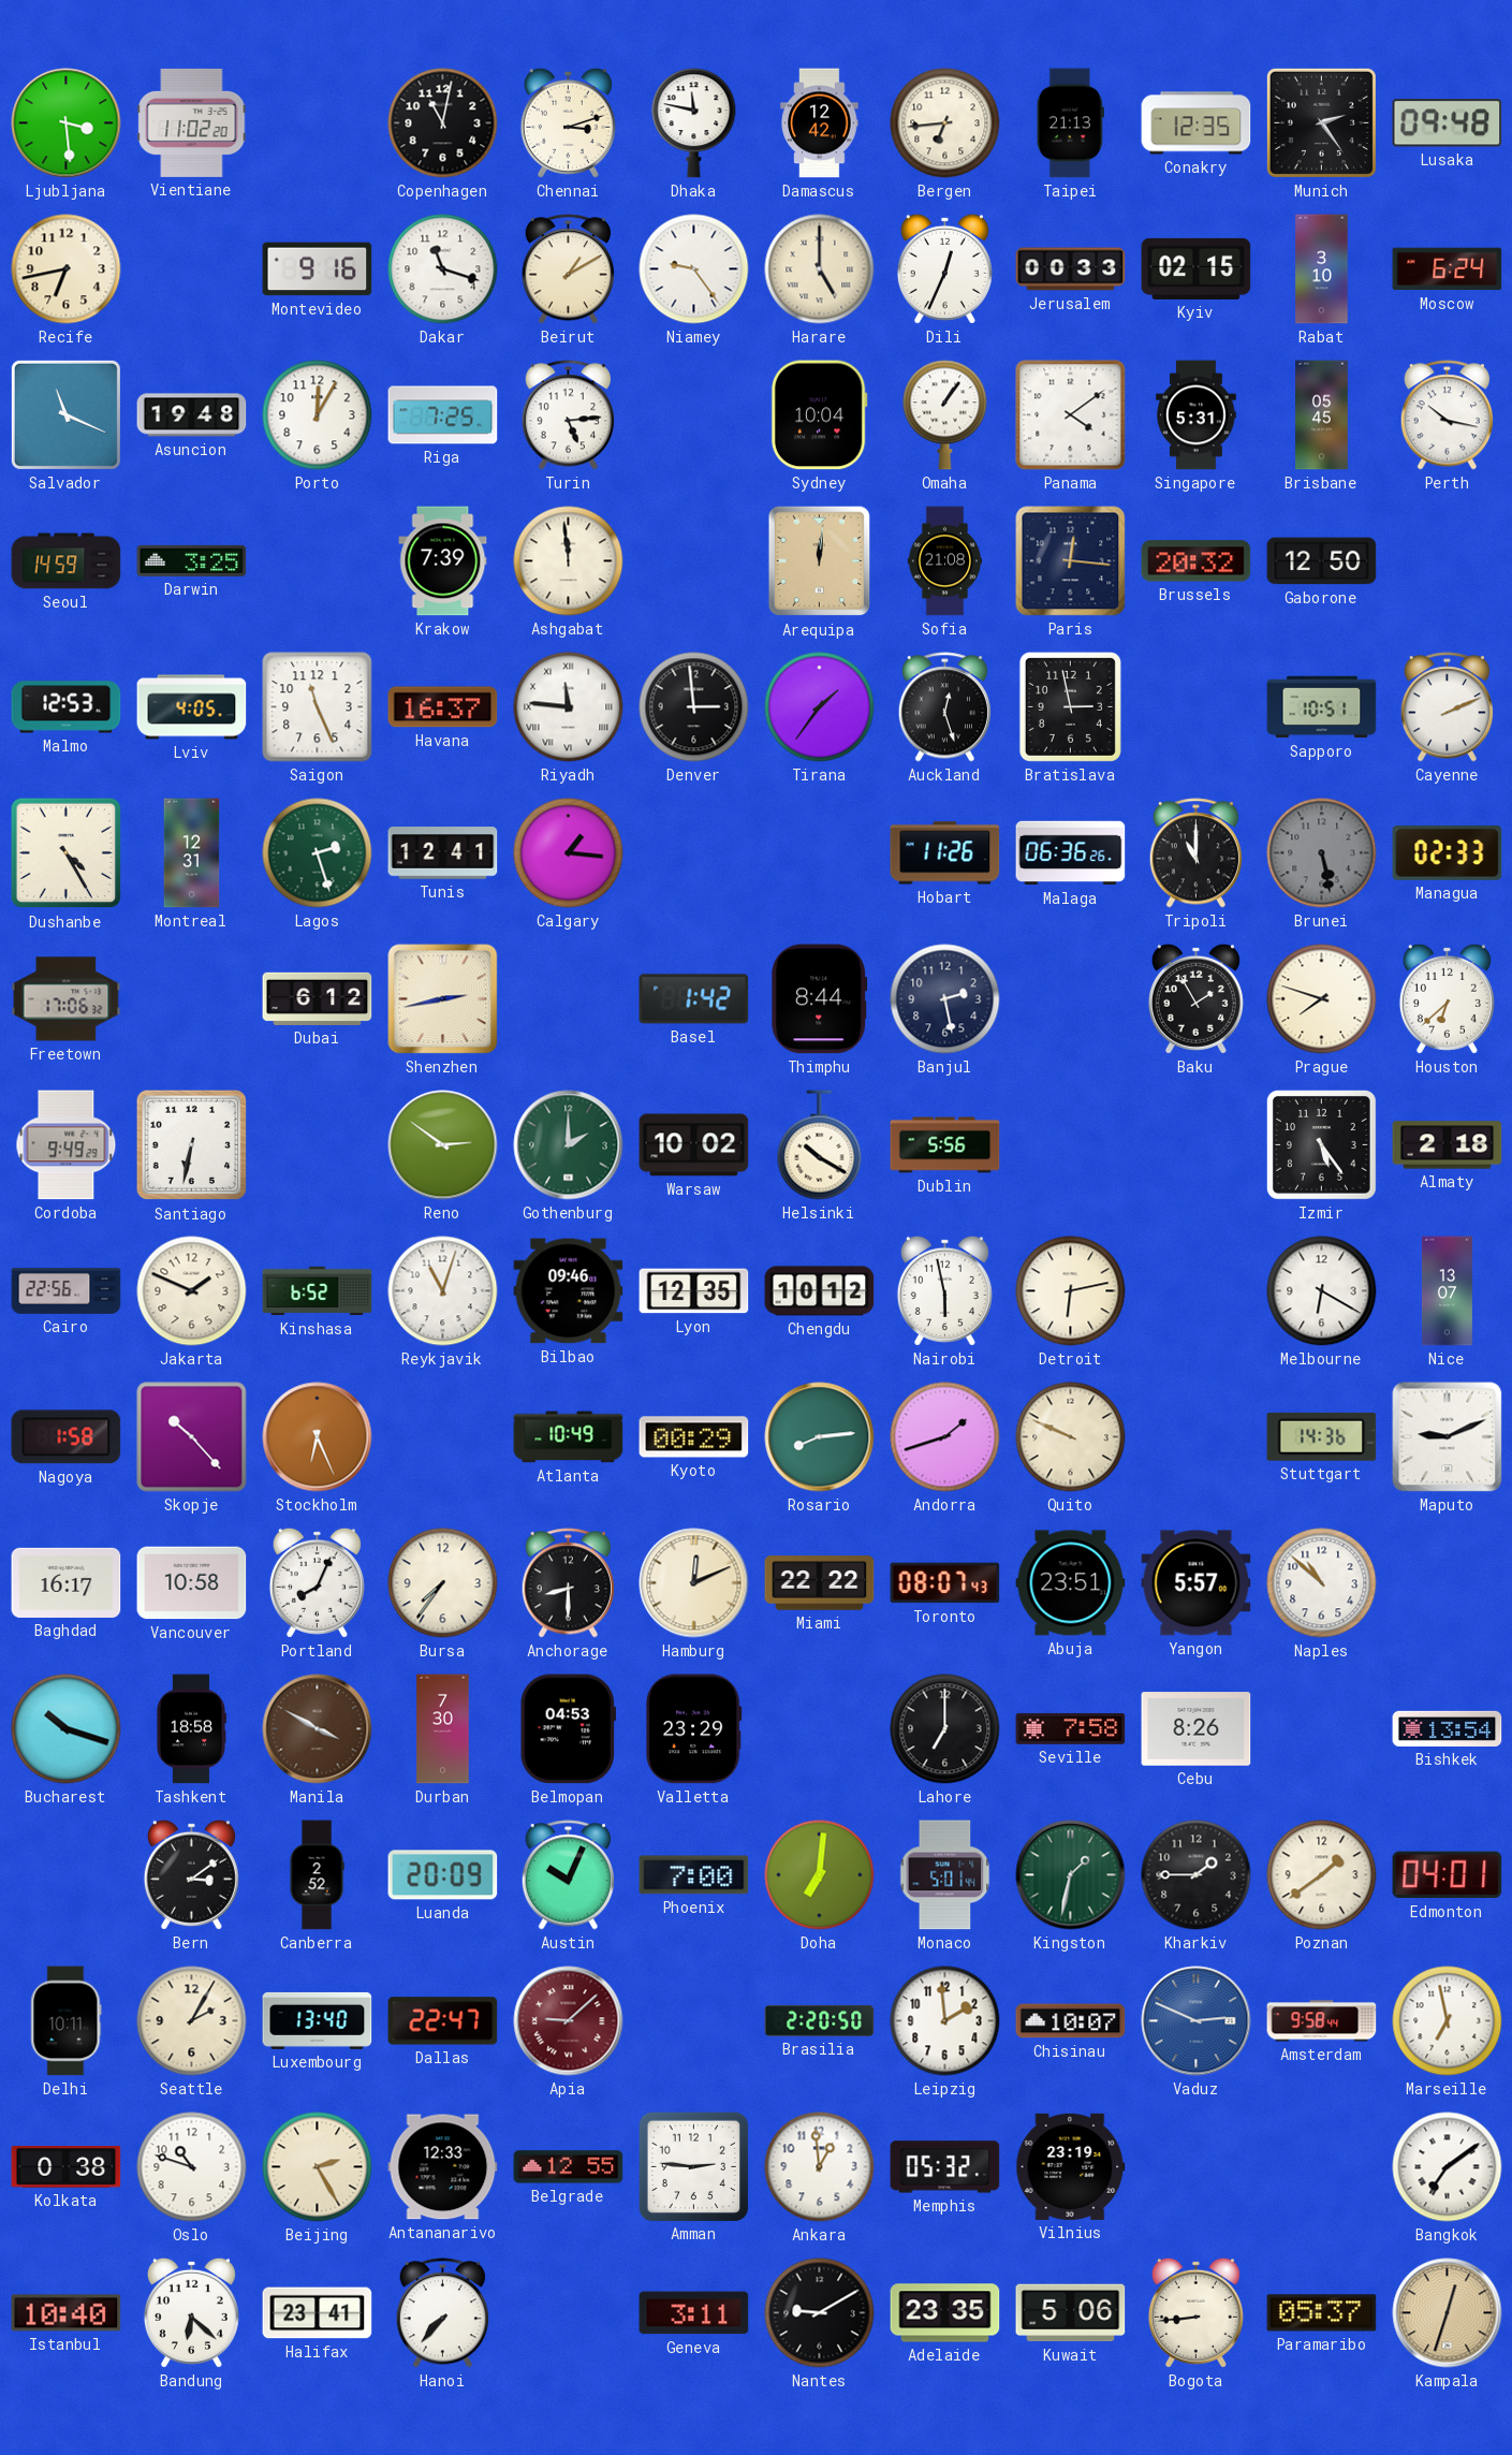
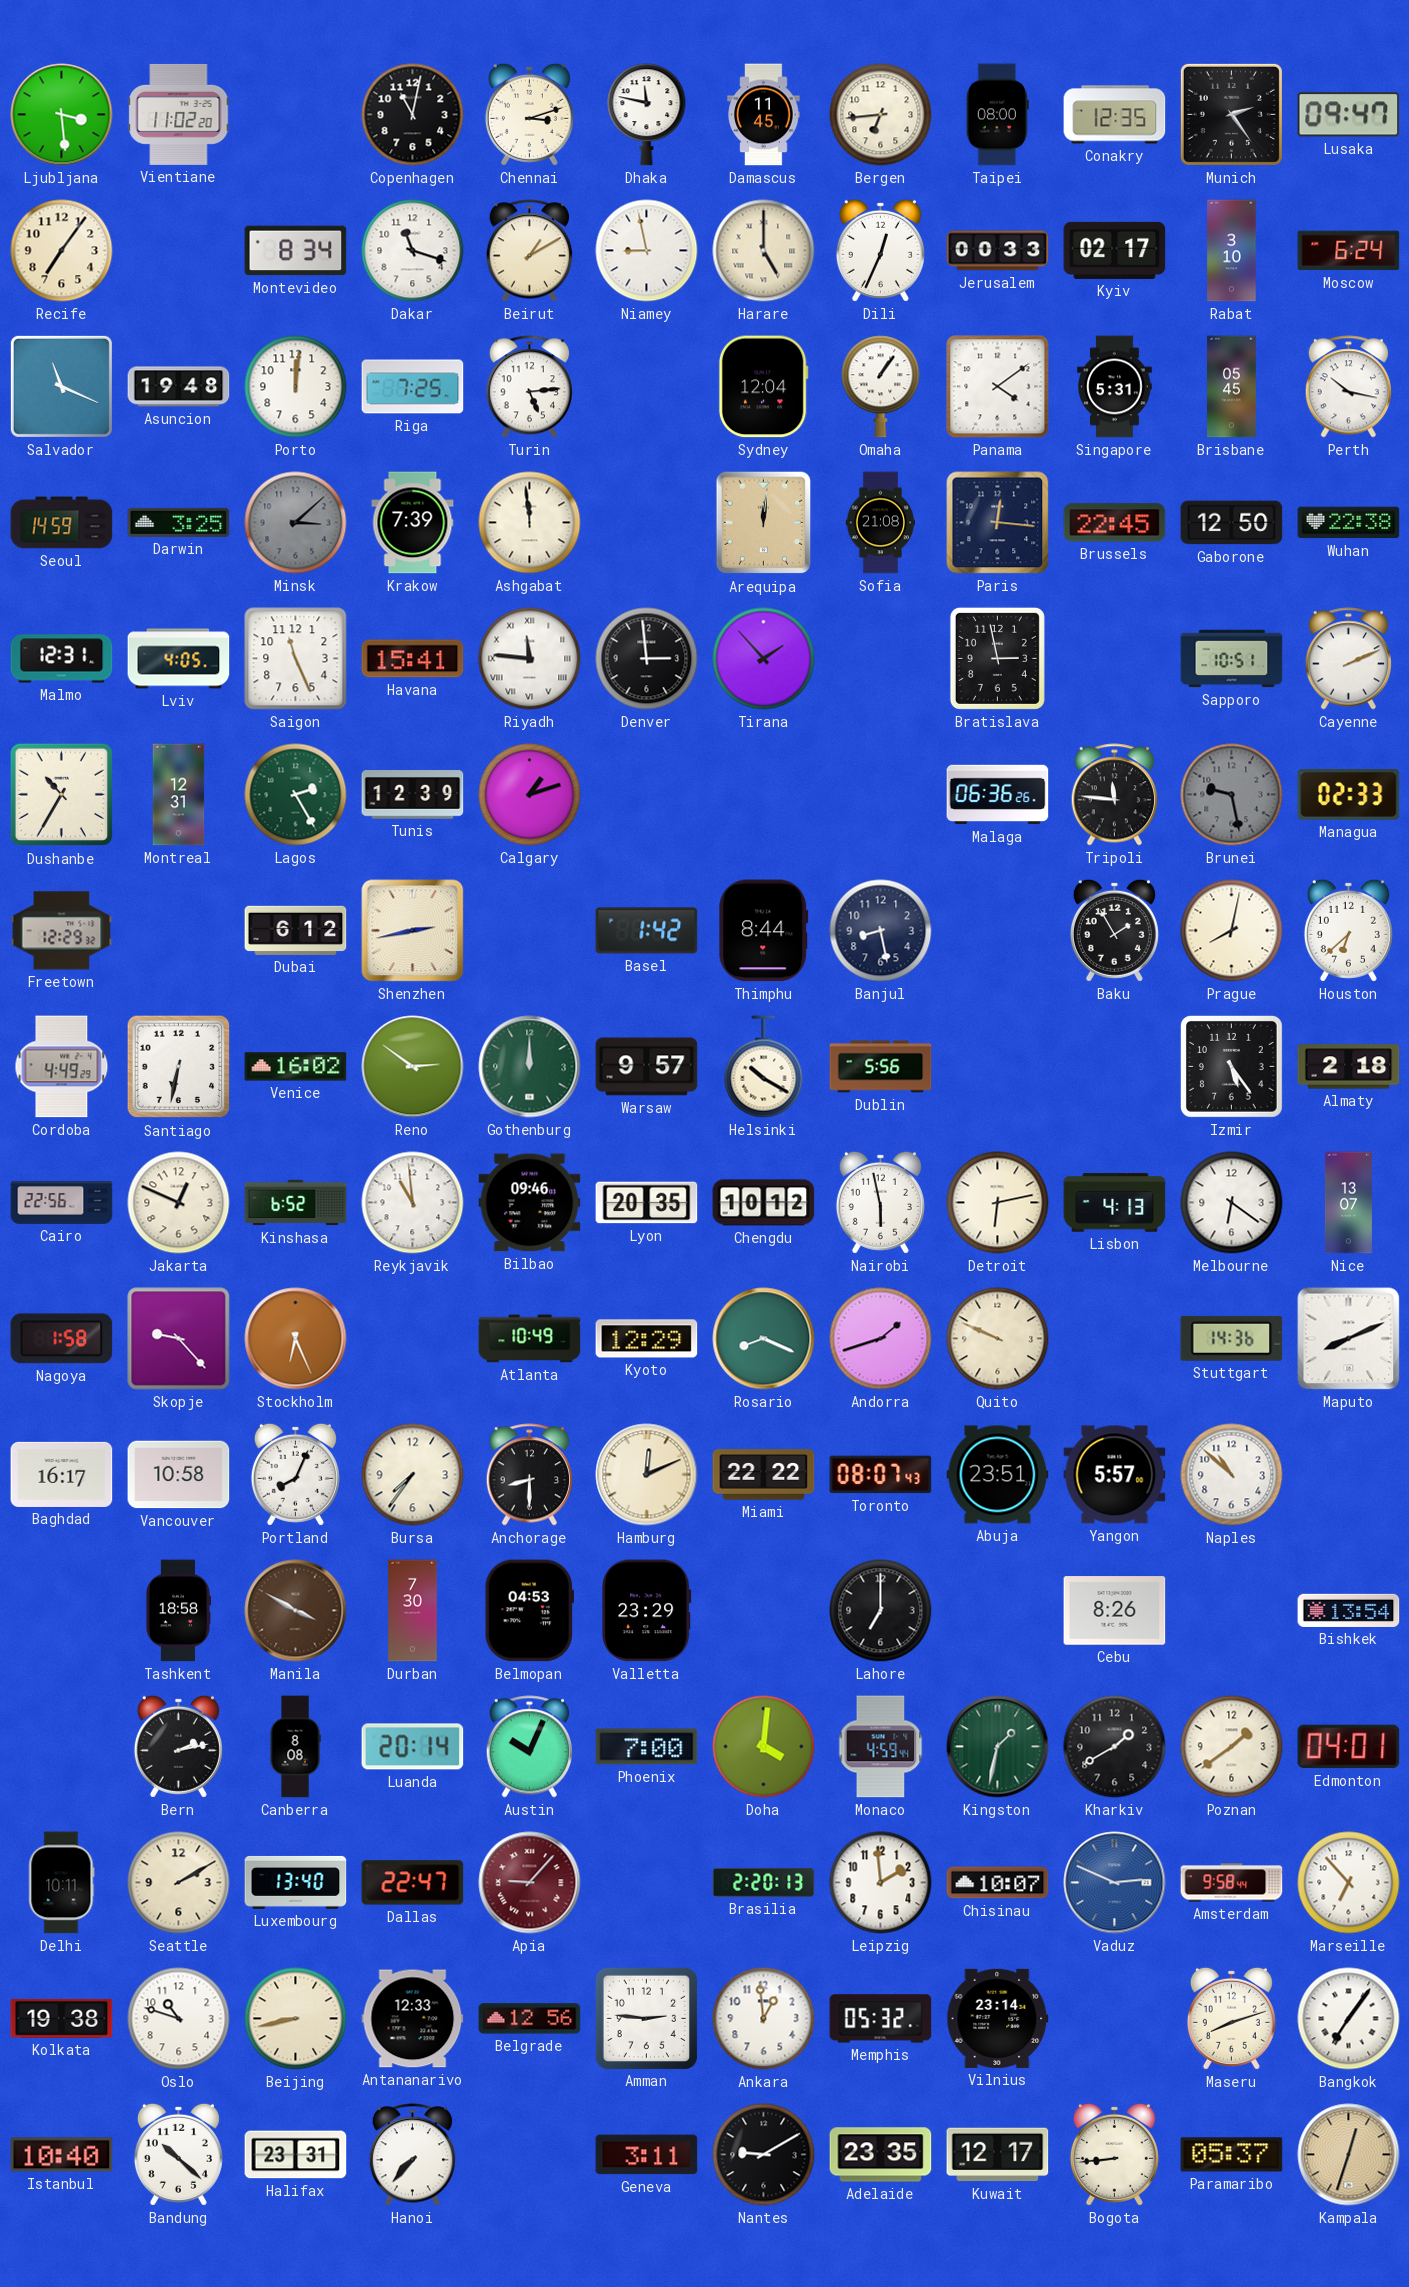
Damascus: 12:42 -> 11:45
Taipei: 21:13 -> 08:00
Lusaka: 09:48 -> 09:47
Recife: 6:43 -> 7:06
Montevideo: 9:16 -> 8:34
Niamey: 9:24 -> 8:58
Kyiv: 02:15 -> 02:17
Porto: 12:05 -> 12:01
Sydney: 10:04 -> 12:04
Minsk: none -> 3:08
Brussels: 20:32 -> 22:45
Wuhan: none -> 22:38
Malmo: 12:53 -> 12:31
Havana: 16:37 -> 15:41
Tirana: 1:36 -> 1:53
Auckland: 12:27 -> none
Dushanbe: 4:25 -> 10:35
Lagos: 2:27 -> 2:25
Tunis: 12:41 -> 12:39
Calgary: 1:16 -> 1:12
Hobart: 11:26 -> none
Tripoli: 11:00 -> 11:46
Brunei: 5:28 -> 9:28
Freetown: 17:06 -> 12:29
Banjul: 2:28 -> 8:28
Prague: 7:48 -> 8:02
Cordoba: 9:49 -> 4:49
Venice: none -> 16:02
Gothenburg: 2:00 -> 12:00
Warsaw: 10:02 -> 9:57
Jakarta: 1:49 -> 12:49
Reykjavik: 11:03 -> 10:59
Lyon: 12:35 -> 20:35
Lisbon: none -> 4:13
Melbourne: 6:20 -> 6:21
Skopje: 10:23 -> 9:23
Kyoto: 00:29 -> 12:29
Rosario: 8:14 -> 8:19
Maputo: 9:11 -> 8:11
Bucharest: 10:18 -> none
Seville: 7:58 -> none
Bern: 3:09 -> 2:13
Canberra: 2:52 -> 8:08
Luanda: 20:09 -> 20:14
Doha: 7:01 -> 4:01
Monaco: 5:01 -> 4:59
Kharkiv: 1:45 -> 1:40
Seattle: 2:05 -> 2:10
Apia: 9:08 -> 9:07
Brasilia: 2:20:50 -> 2:20:13
Marseille: 6:58 -> 6:53
Kolkata: 0:38 -> 19:38
Beijing: 2:25 -> 8:43
Belgrade: 12:55 -> 12:56
Vilnius: 23:19 -> 23:14
Maseru: none -> 8:12
Bangkok: 7:09 -> 7:06
Bandung: 6:22 -> 10:22
Halifax: 23:41 -> 23:31
Kuwait: 5:06 -> 12:17
